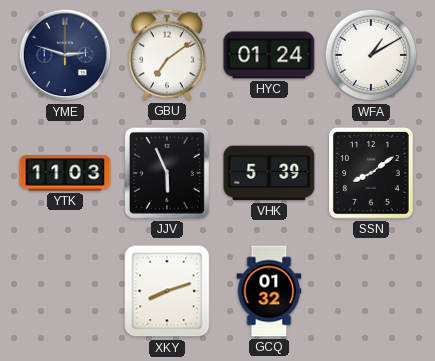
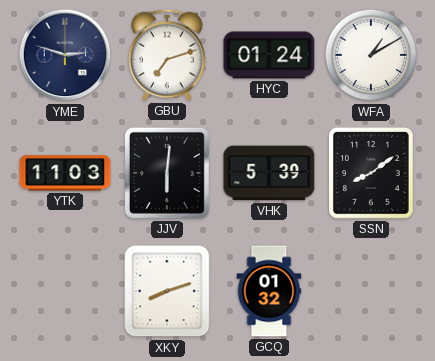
GBU: 7:09 -> 7:12
JJV: 5:56 -> 6:01
